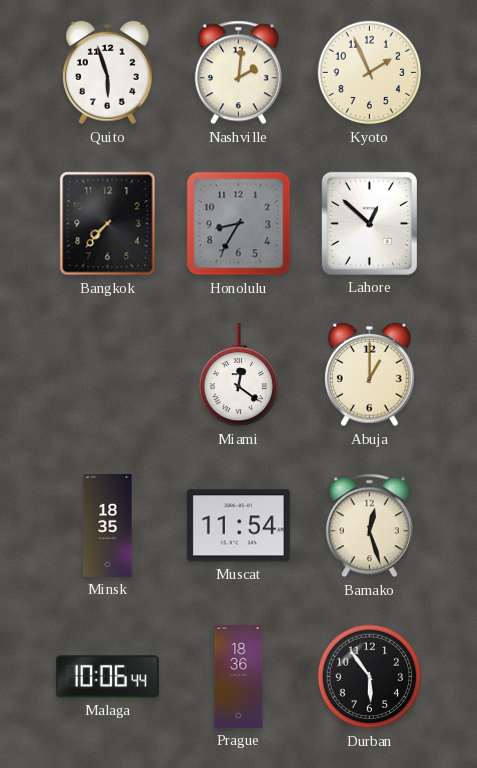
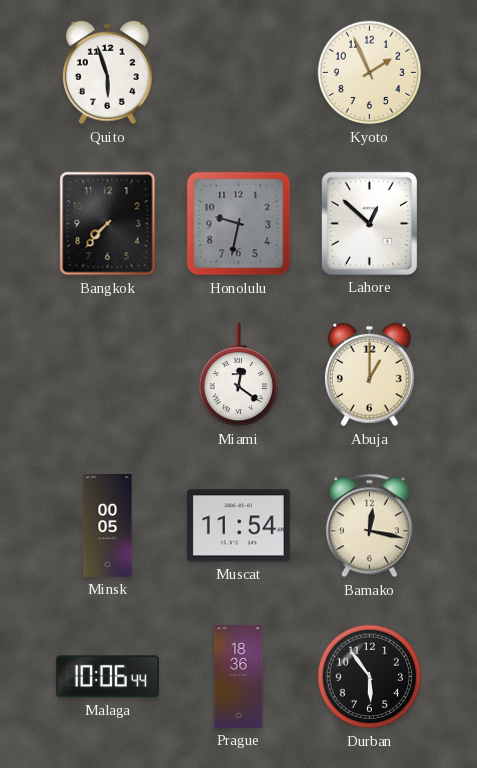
Nashville: 2:01 -> none
Honolulu: 8:35 -> 9:32
Minsk: 18:35 -> 00:05
Bamako: 12:27 -> 12:17
